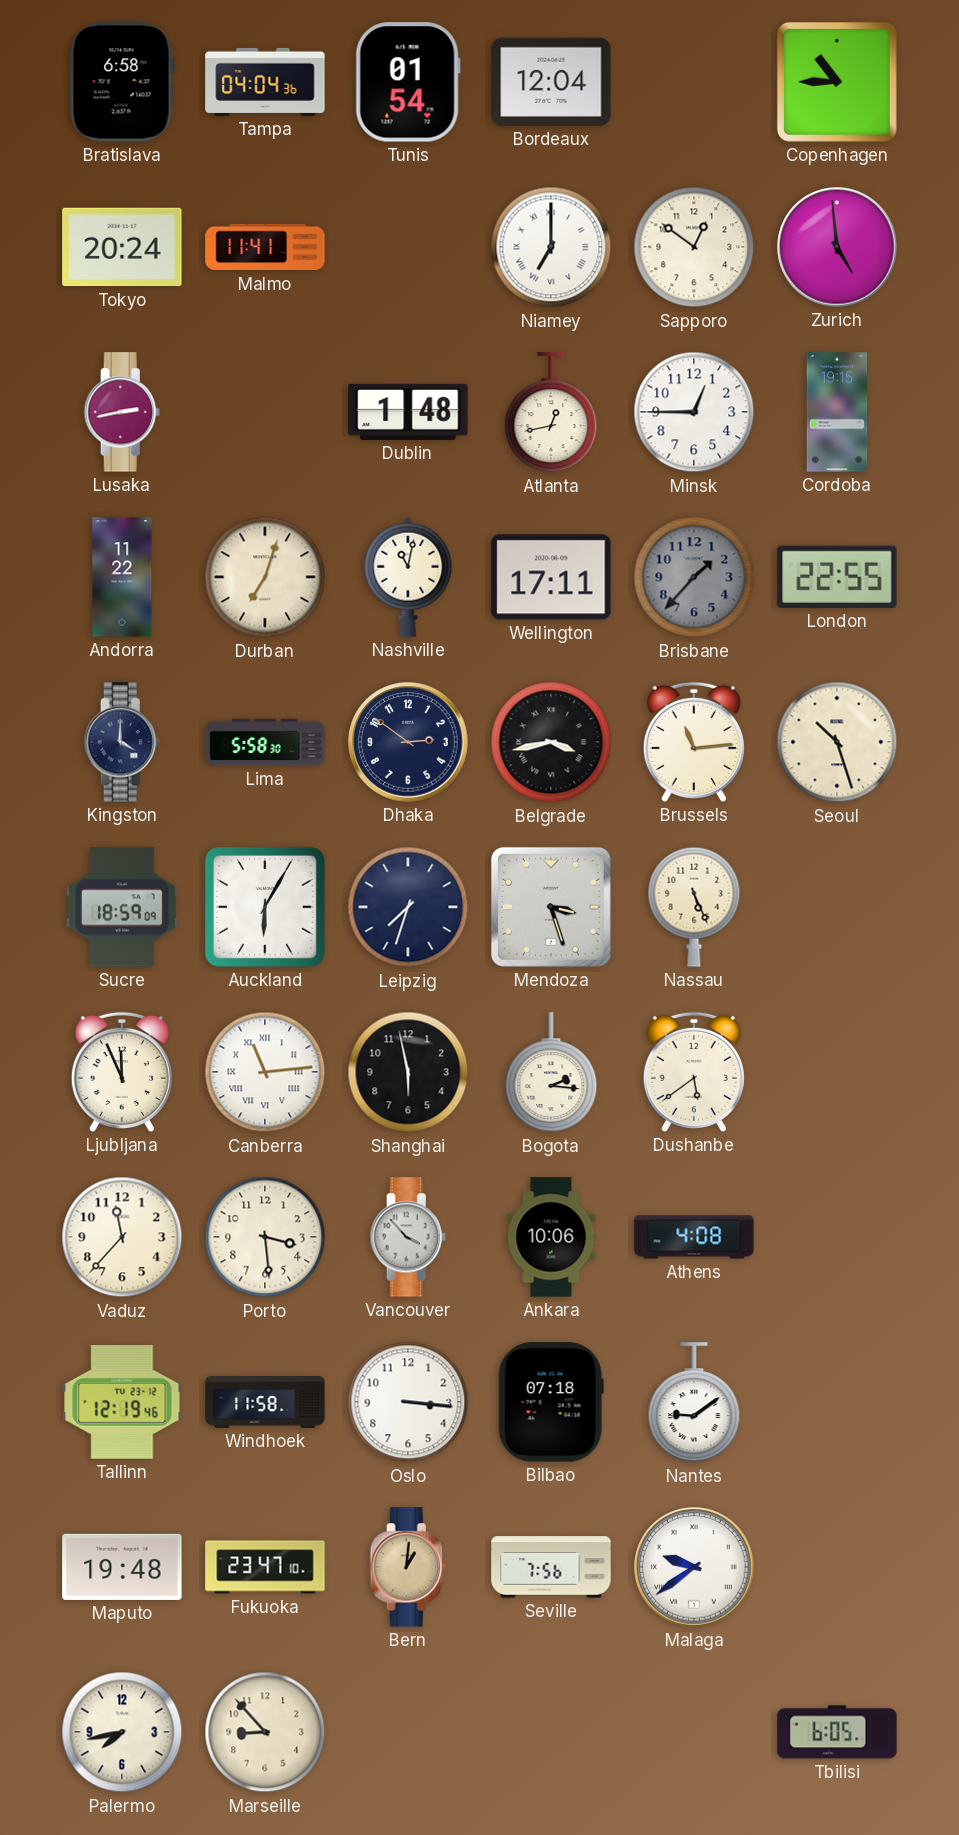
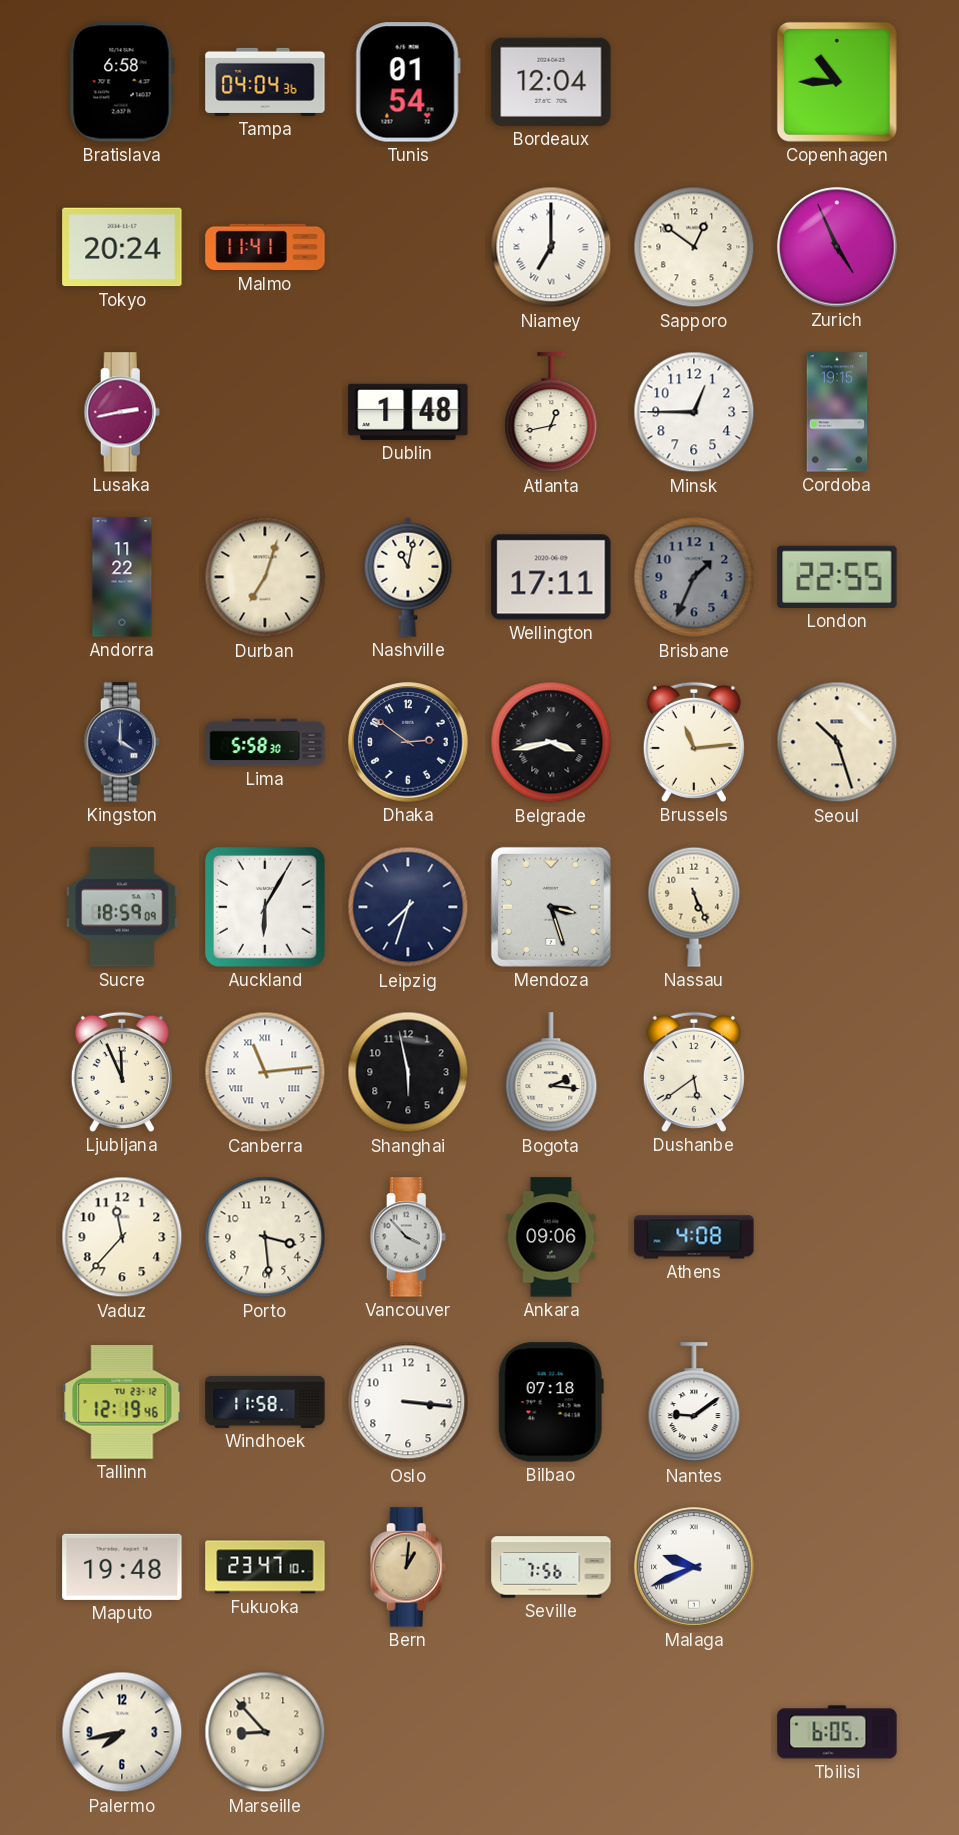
Zurich: 4:59 -> 4:56
Brisbane: 1:37 -> 1:34
Ankara: 10:06 -> 09:06
Malaga: 9:39 -> 9:41
